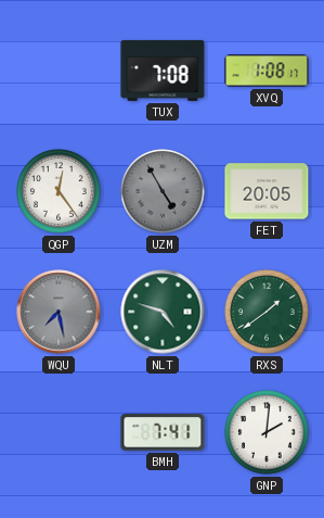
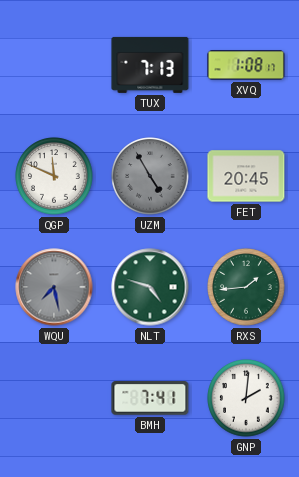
TUX: 7:08 -> 7:13
QGP: 12:24 -> 11:49
FET: 20:05 -> 20:45
RXS: 1:39 -> 1:44
